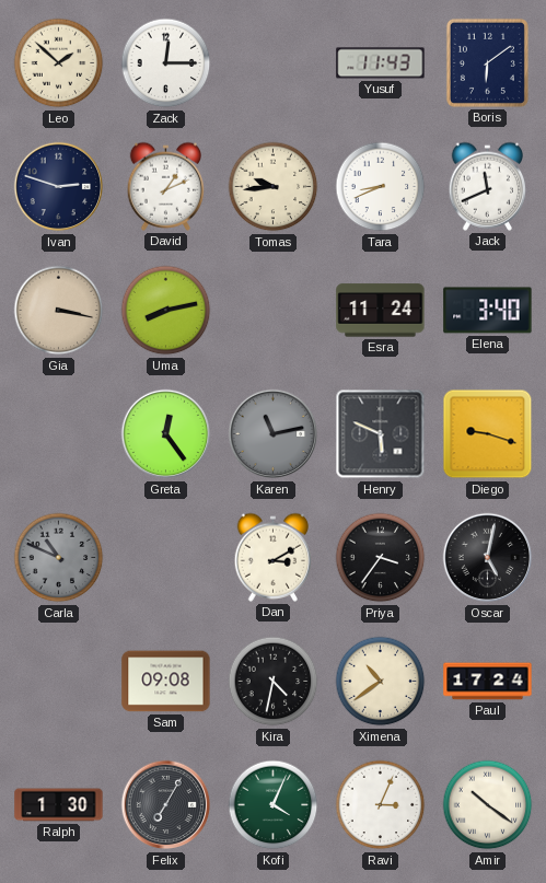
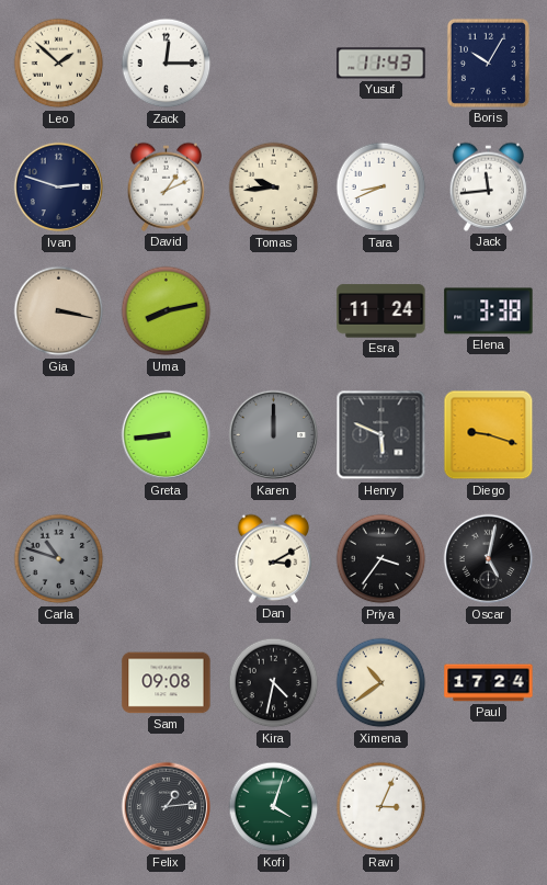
Boris: 6:09 -> 10:05
Jack: 11:41 -> 11:44
Elena: 3:40 -> 3:38
Greta: 12:24 -> 8:44
Karen: 11:13 -> 12:00
Carla: 10:49 -> 10:48
Ralph: 1:30 -> none
Felix: 7:05 -> 1:14
Kofi: 4:04 -> 4:03
Amir: 10:21 -> none
